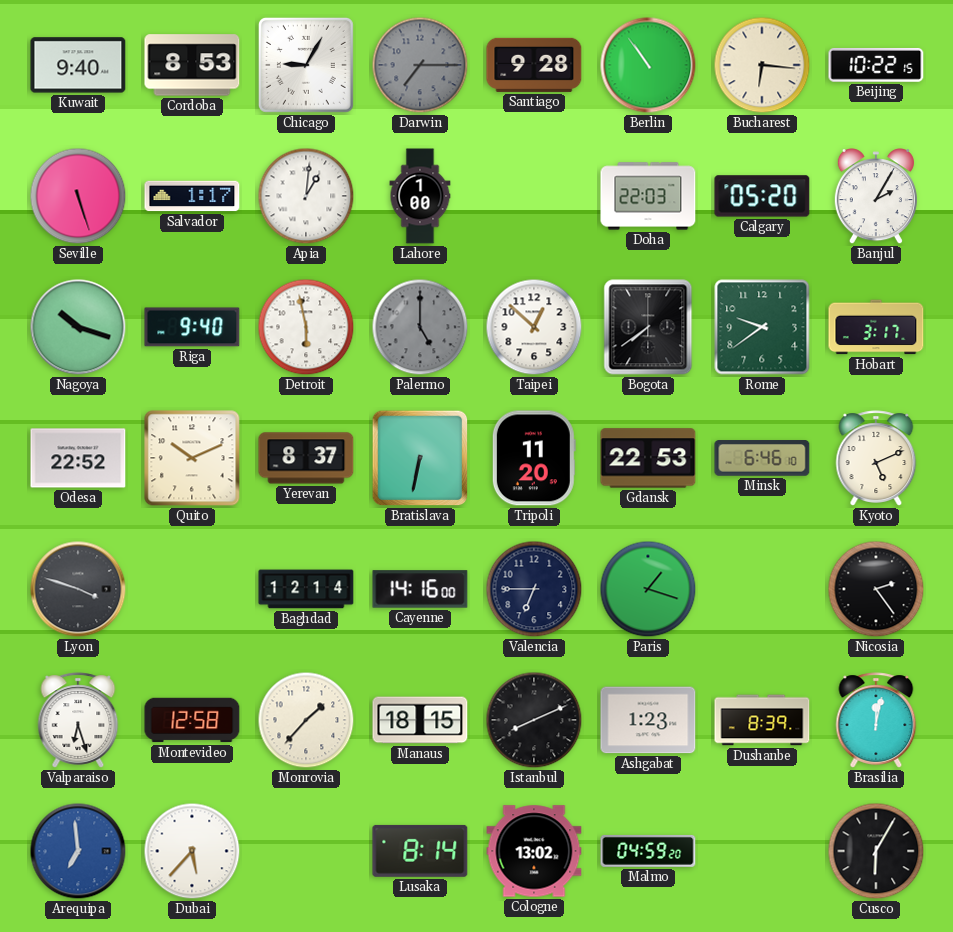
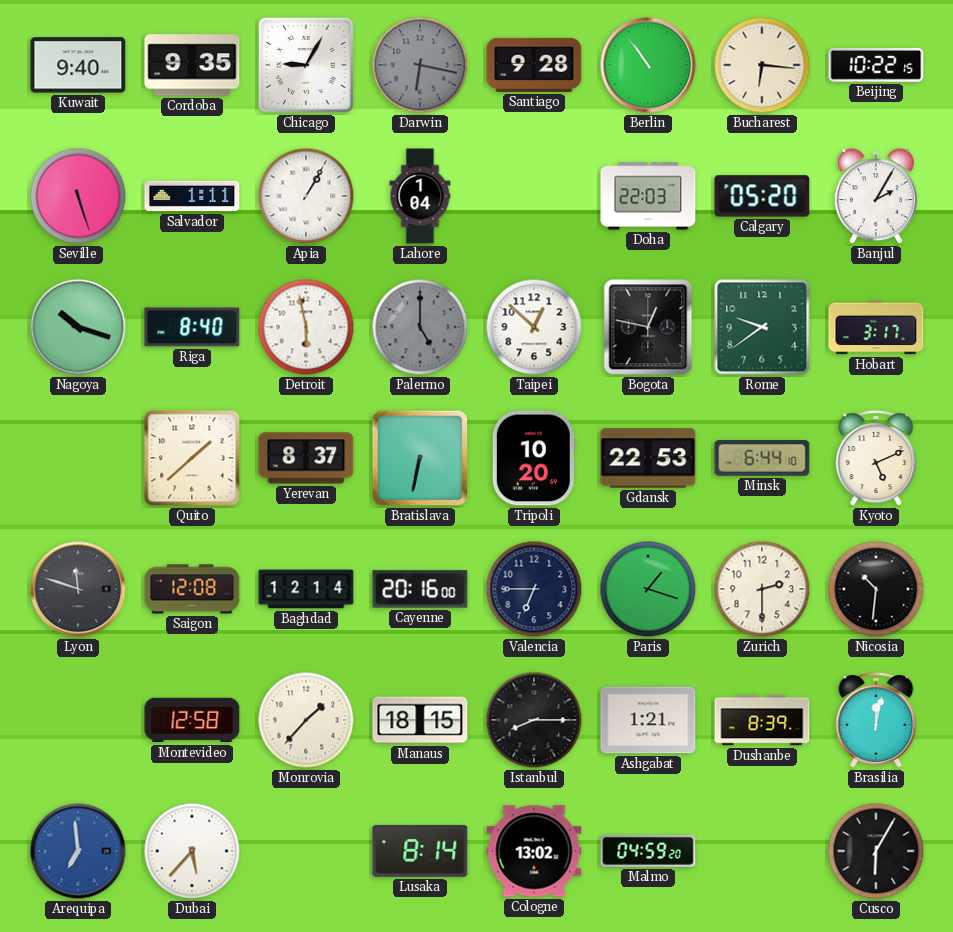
Cordoba: 8:53 -> 9:35
Darwin: 7:15 -> 6:17
Salvador: 1:17 -> 1:11
Apia: 1:01 -> 1:05
Lahore: 1:00 -> 1:04
Riga: 9:40 -> 8:40
Bogota: 7:39 -> 12:47
Odesa: 22:52 -> none
Quito: 10:11 -> 1:38
Tripoli: 11:20 -> 10:20
Minsk: 6:46 -> 6:44
Lyon: 3:48 -> 11:48
Saigon: none -> 12:08
Cayenne: 14:16 -> 20:16
Zurich: none -> 2:30
Nicosia: 2:24 -> 10:31
Valparaiso: 6:27 -> none
Istanbul: 8:11 -> 8:15
Ashgabat: 1:23 -> 1:21
